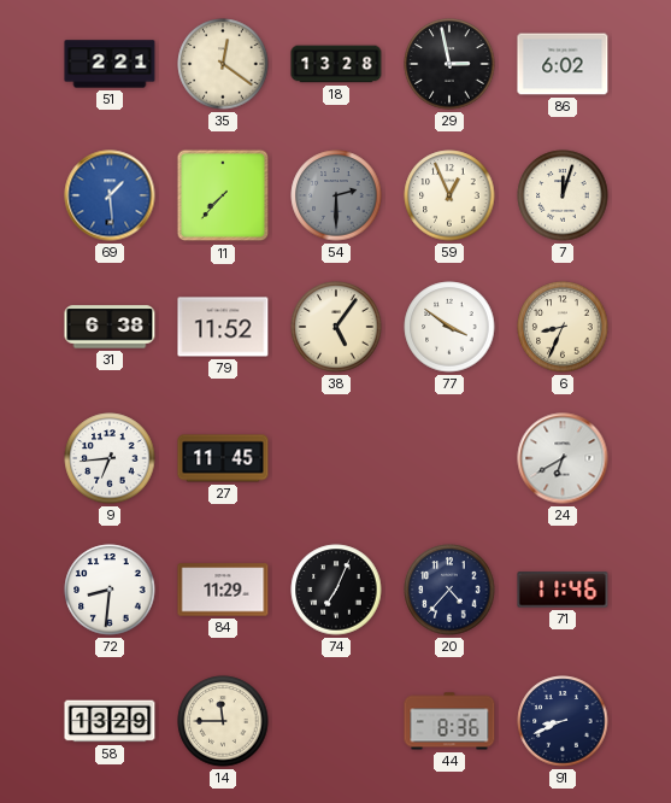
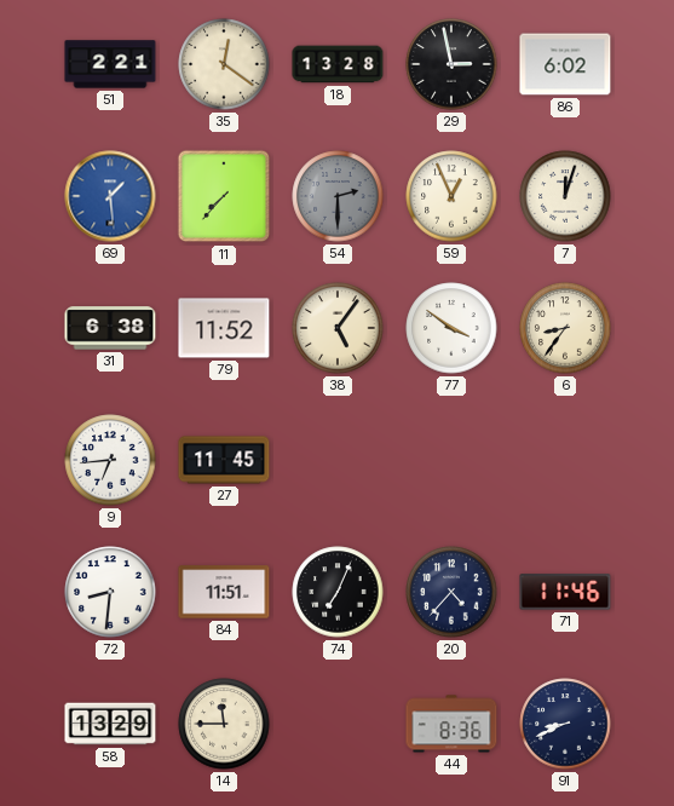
6: 8:34 -> 8:36
24: 6:40 -> none
84: 11:29 -> 11:51
